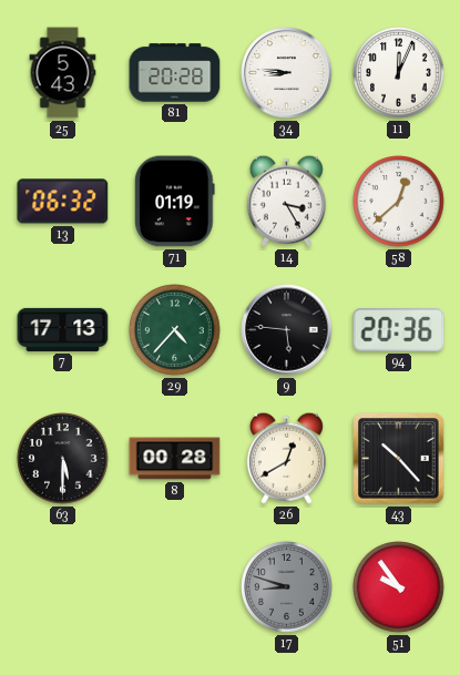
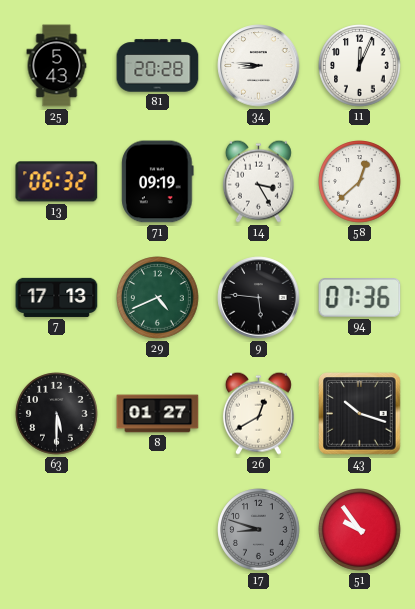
71: 01:19 -> 09:19
29: 4:37 -> 4:41
94: 20:36 -> 07:36
8: 00:28 -> 01:27
43: 10:23 -> 10:18
